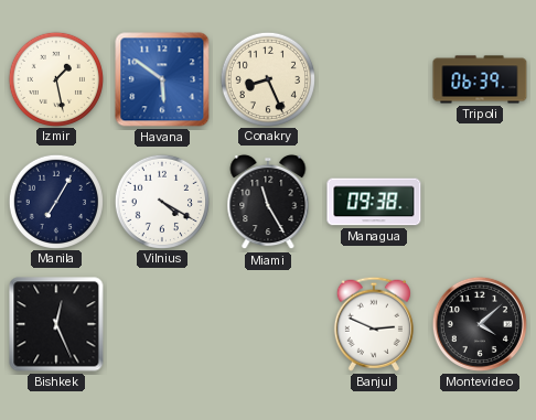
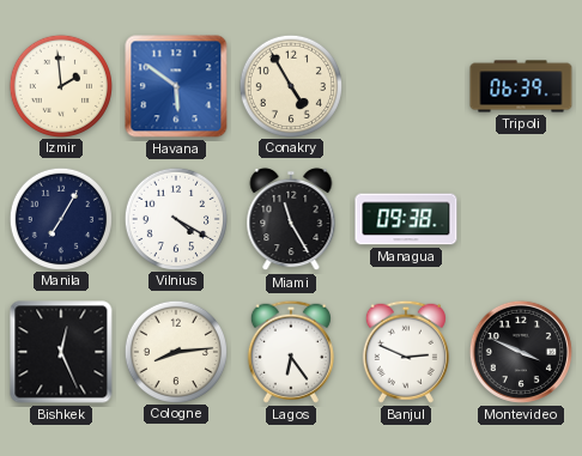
Izmir: 1:28 -> 1:59
Conakry: 8:26 -> 4:55
Cologne: none -> 8:14
Lagos: none -> 6:24
Montevideo: 4:08 -> 3:49
